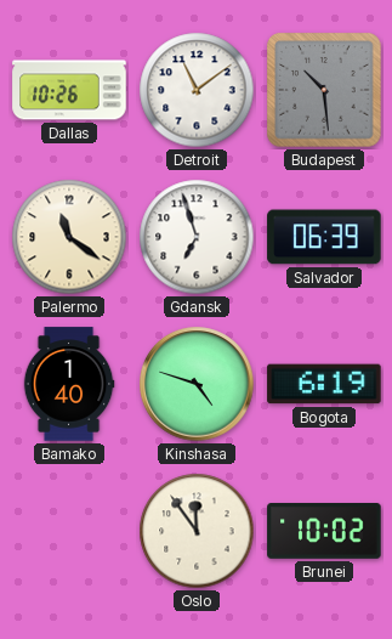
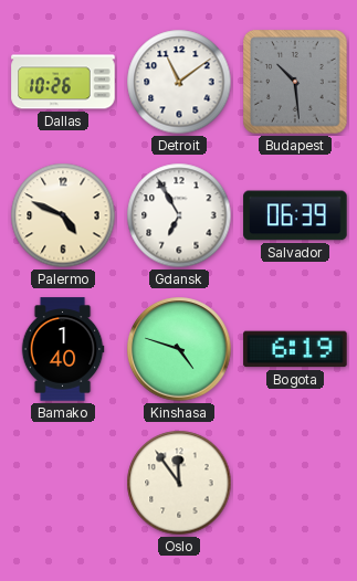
Palermo: 11:21 -> 4:49
Gdansk: 6:57 -> 6:55
Brunei: 10:02 -> none
